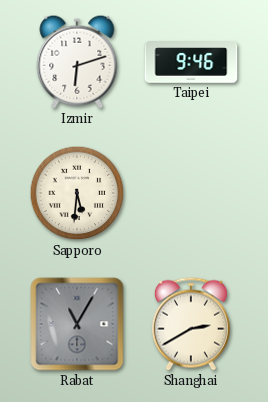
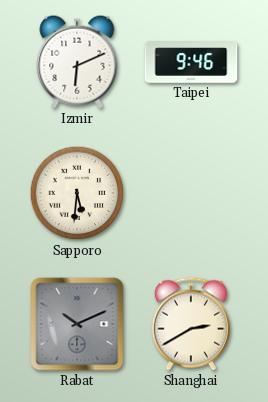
Izmir: 6:12 -> 6:11
Rabat: 11:05 -> 10:11
